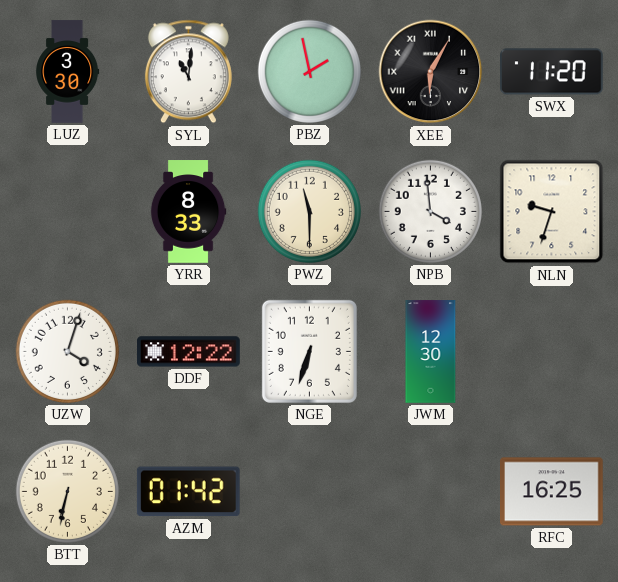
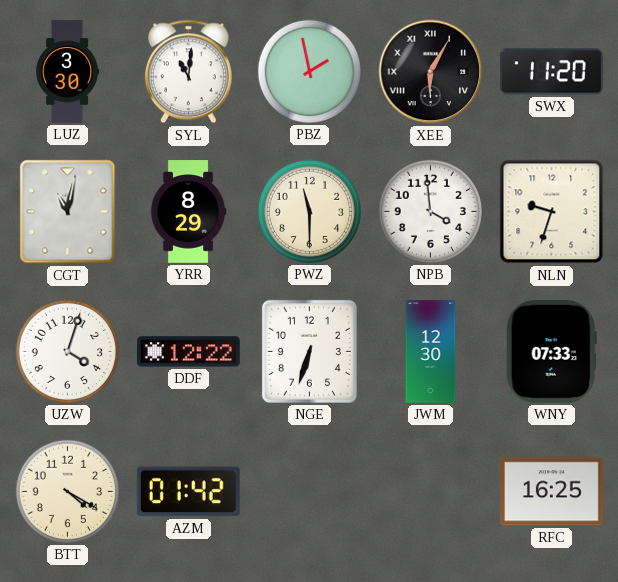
CGT: none -> 11:02
YRR: 8:33 -> 8:29
WNY: none -> 07:33
BTT: 6:32 -> 4:20
